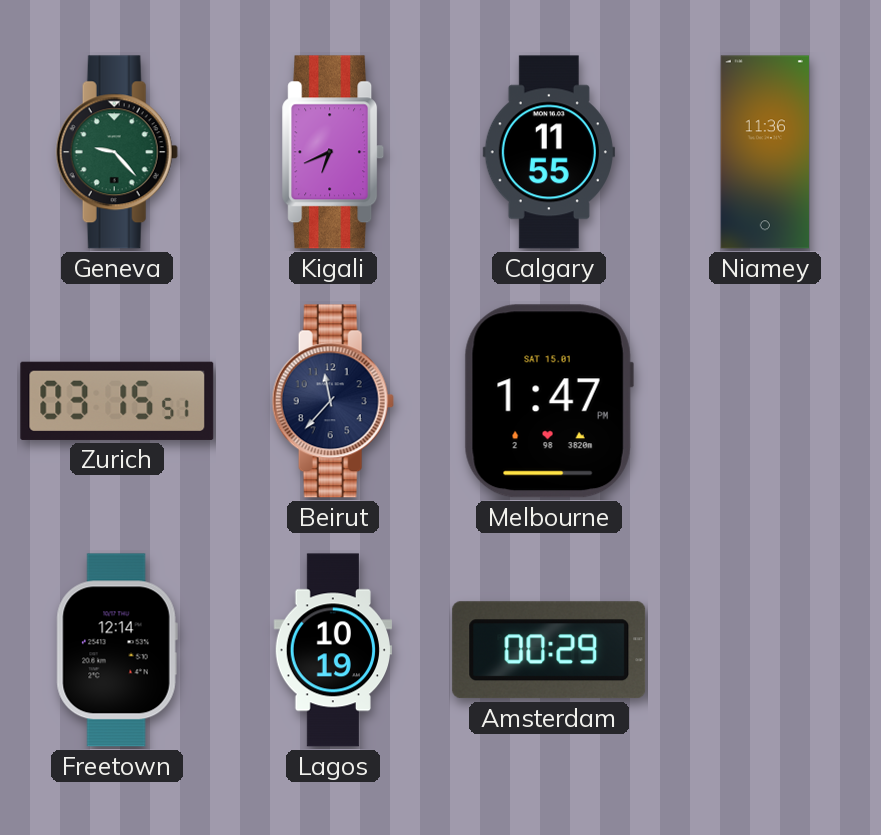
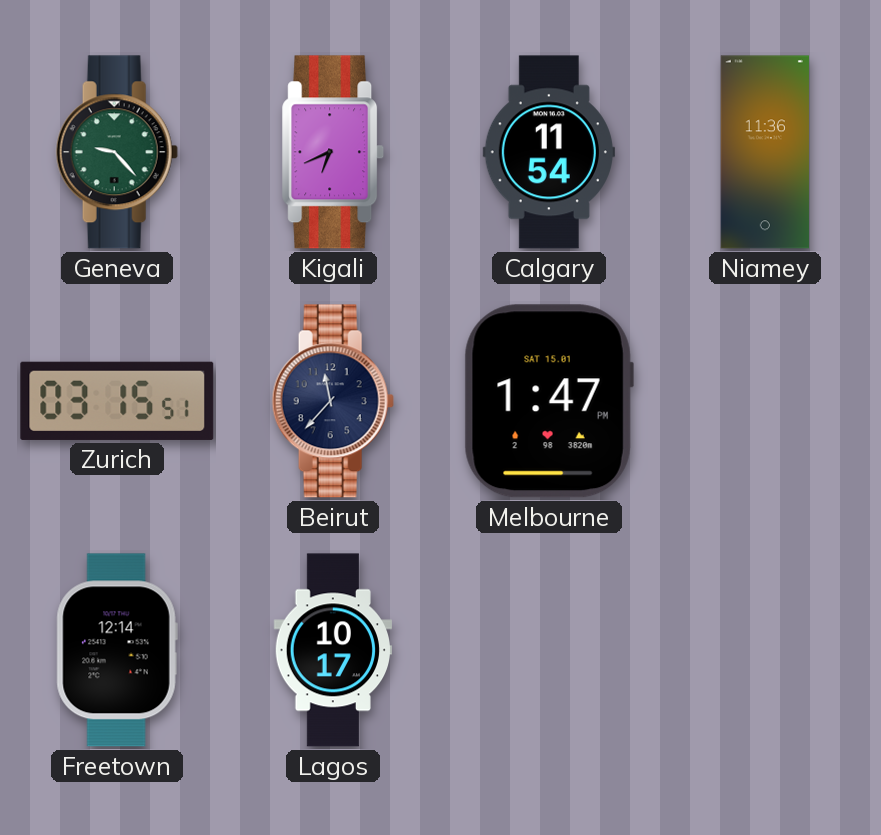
Calgary: 11:55 -> 11:54
Lagos: 10:19 -> 10:17
Amsterdam: 00:29 -> none
